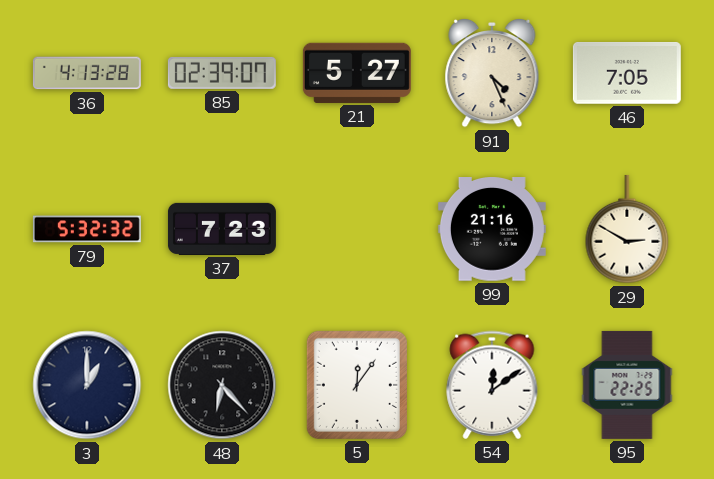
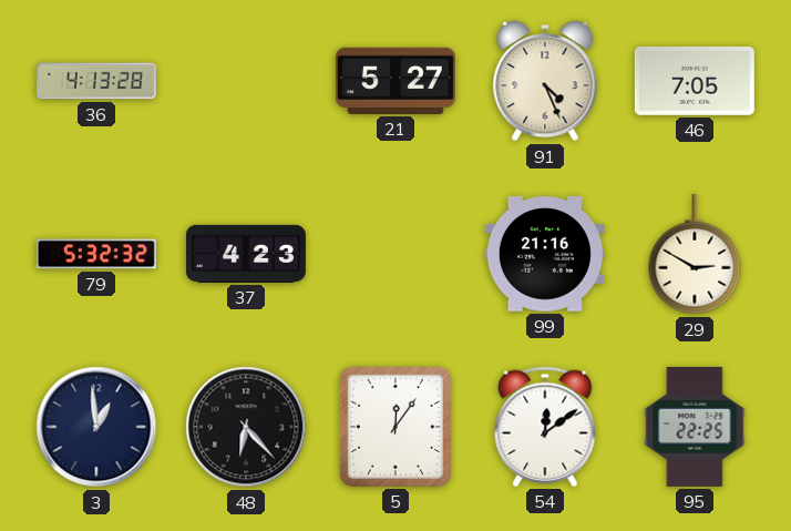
85: 02:39 -> none
37: 7:23 -> 4:23
3: 1:00 -> 12:59
